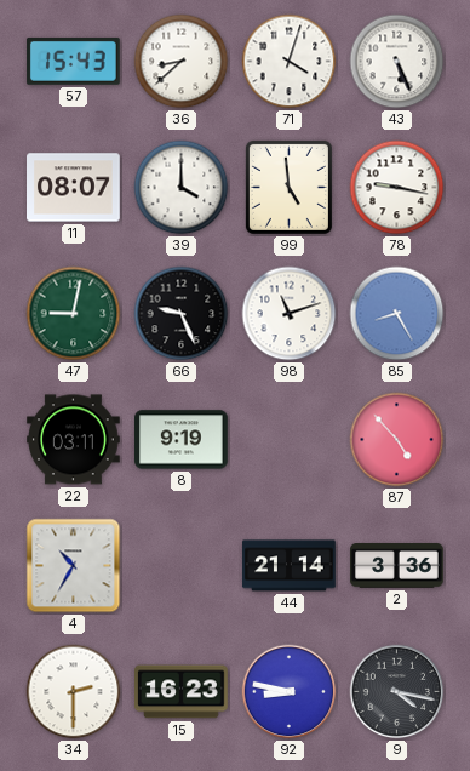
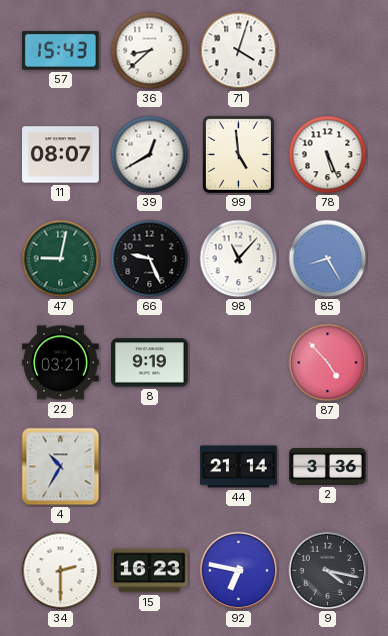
43: 5:26 -> none
39: 4:00 -> 12:40
78: 9:17 -> 5:26
98: 11:12 -> 11:07
22: 03:11 -> 03:21
92: 8:47 -> 6:47
